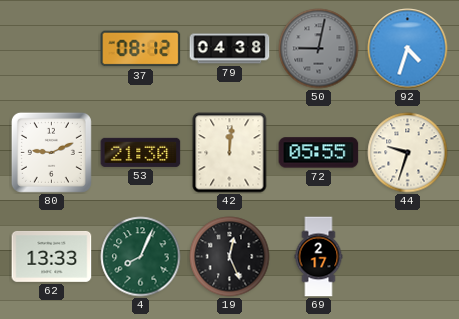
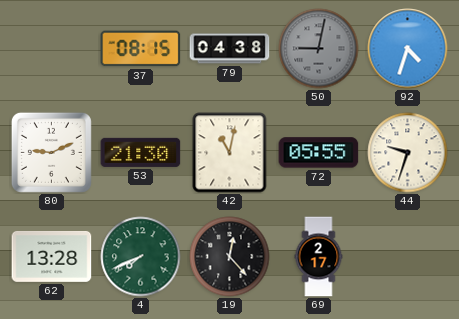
37: 08:12 -> 08:15
42: 12:01 -> 11:02
62: 13:33 -> 13:28
4: 8:04 -> 7:41
19: 12:26 -> 12:23
